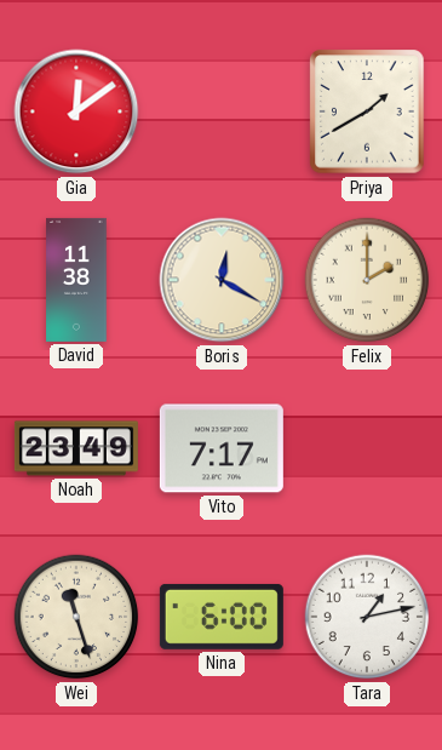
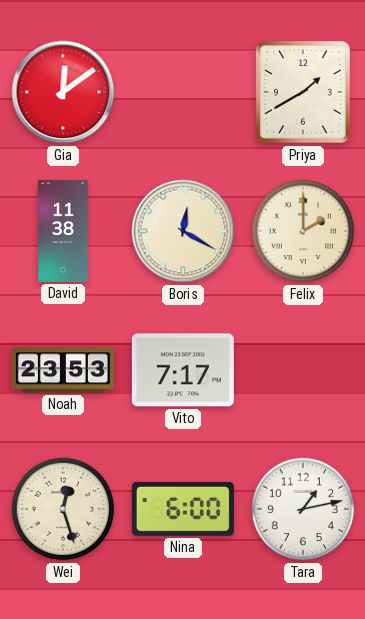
Noah: 23:49 -> 23:53
Wei: 11:27 -> 12:27
